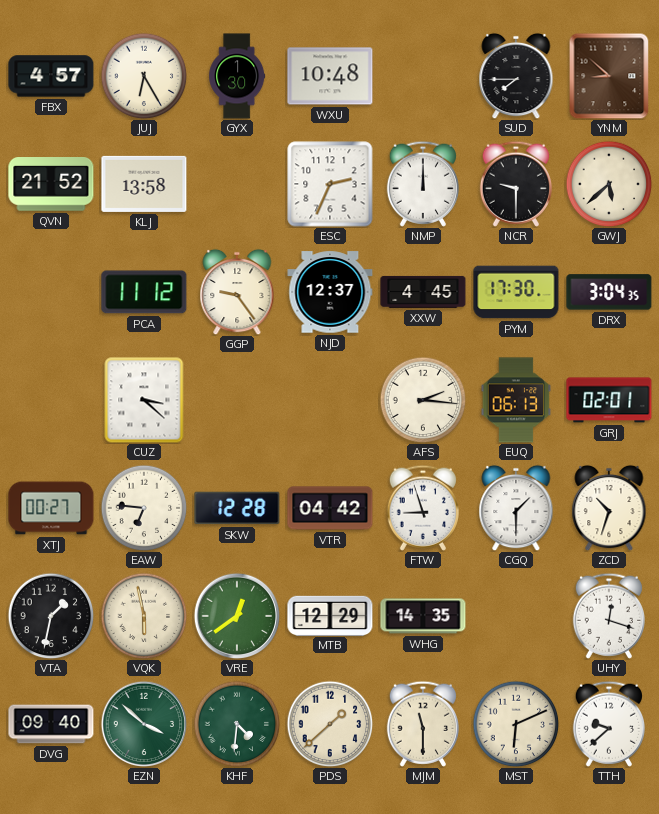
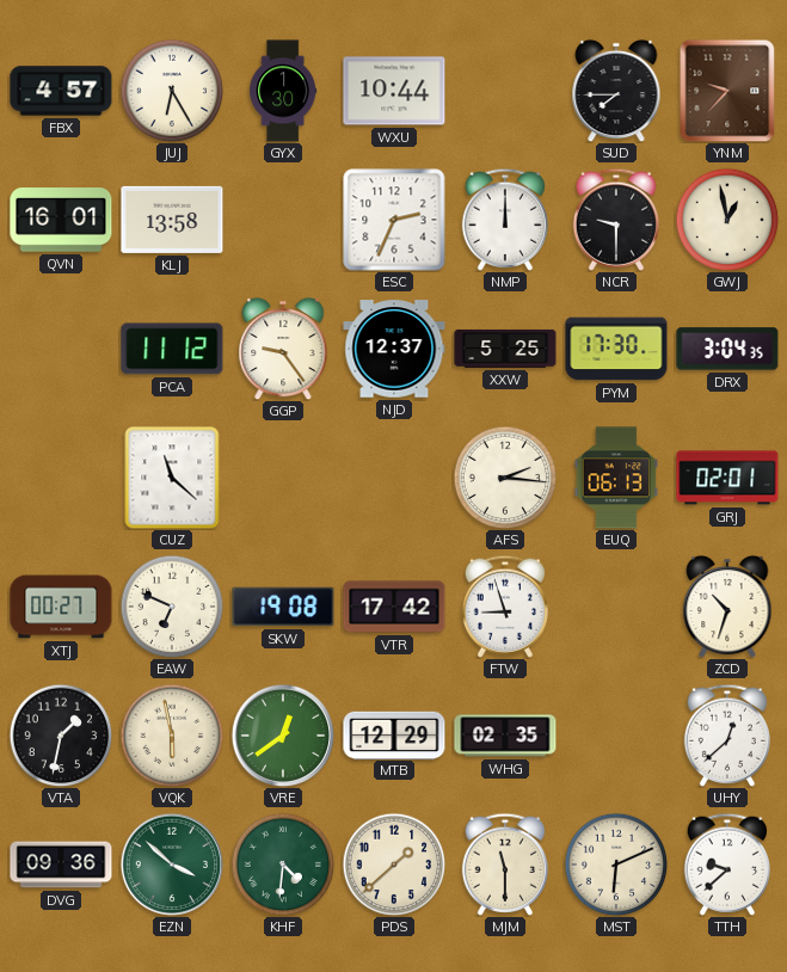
WXU: 10:48 -> 10:44
YNM: 8:52 -> 9:37
QVN: 21:52 -> 16:01
GWJ: 5:38 -> 12:58
XXW: 4:45 -> 5:25
CUZ: 3:22 -> 11:22
EAW: 6:46 -> 6:49
SKW: 12:28 -> 19:08
VTR: 04:42 -> 17:42
CGQ: 1:30 -> none
WHG: 14:35 -> 02:35
UHY: 12:18 -> 12:38
DVG: 09:40 -> 09:36
